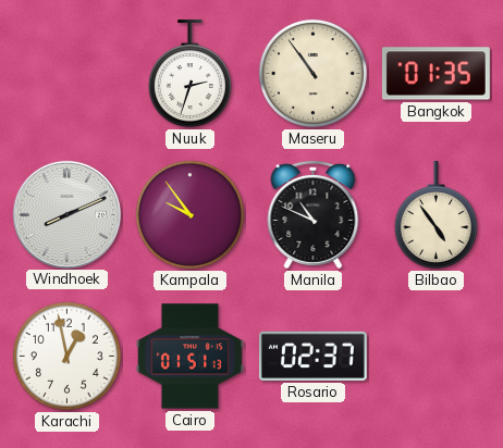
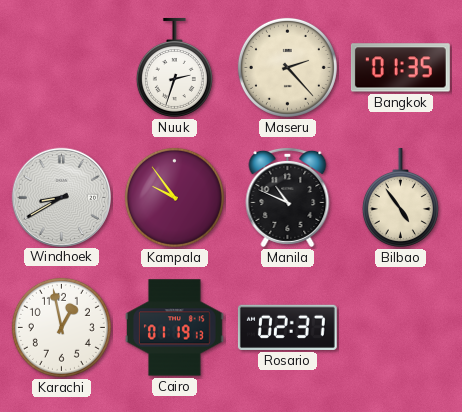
Maseru: 10:54 -> 2:23
Windhoek: 8:11 -> 8:40
Cairo: 01:51 -> 01:19
